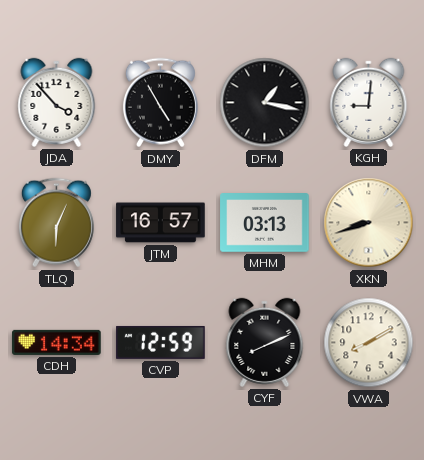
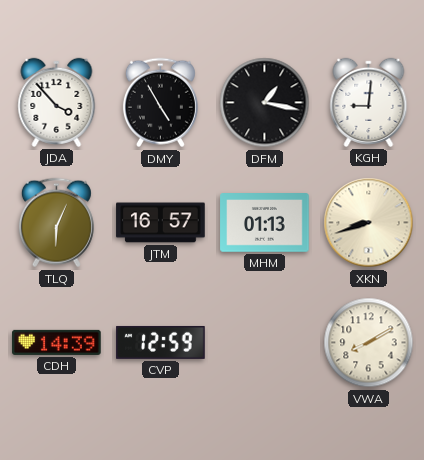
MHM: 03:13 -> 01:13
CDH: 14:34 -> 14:39
CYF: 8:11 -> none
